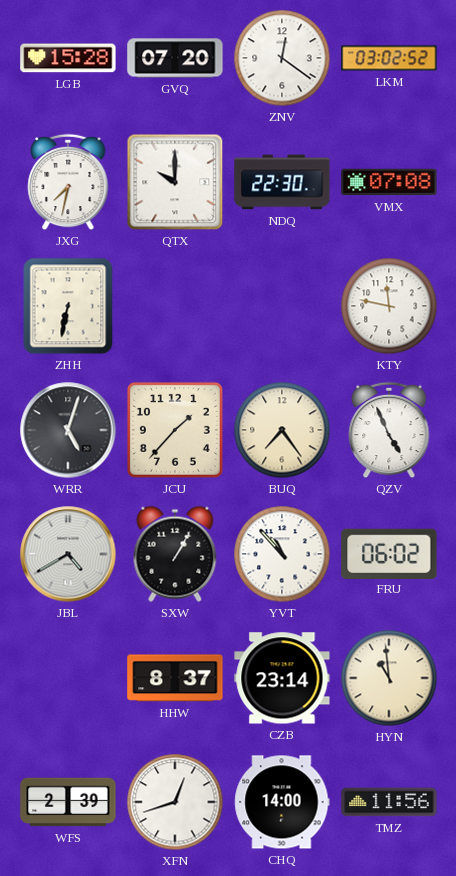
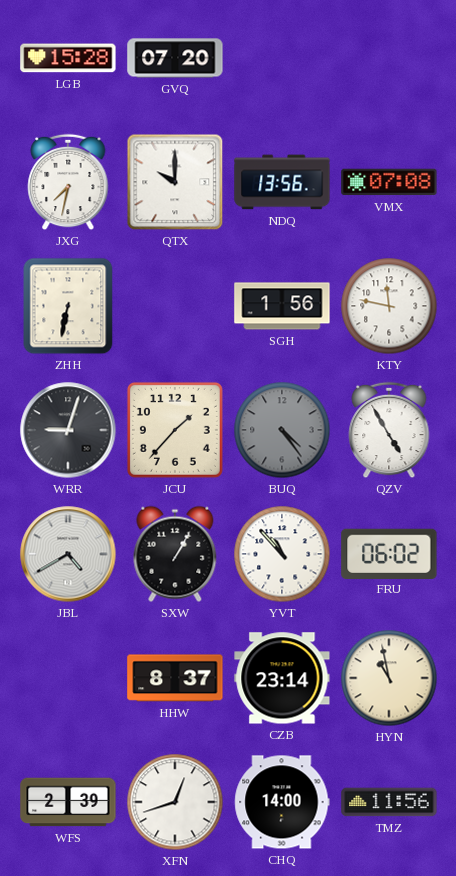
ZNV: 12:21 -> none
LKM: 03:02 -> none
NDQ: 22:30 -> 13:56
SGH: none -> 1:56
WRR: 5:03 -> 9:03
BUQ: 7:24 -> 4:24
BUQ dial: cream -> grey
QZV: 4:56 -> 4:55
HYN: 10:59 -> 10:58
